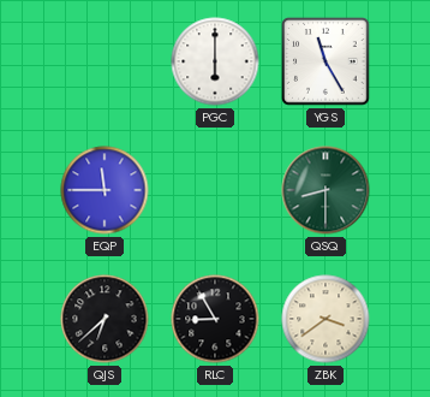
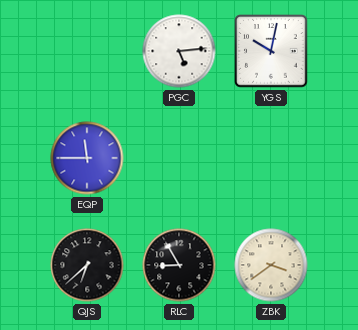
PGC: 6:00 -> 5:14
YGS: 11:25 -> 10:02
QSQ: 8:30 -> none
